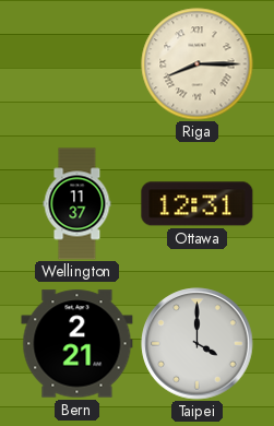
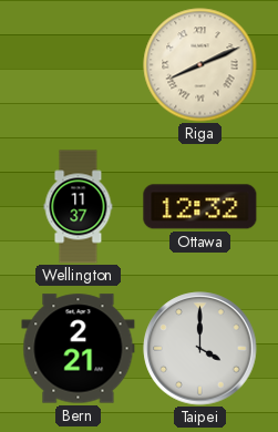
Riga: 8:15 -> 8:11
Ottawa: 12:31 -> 12:32
